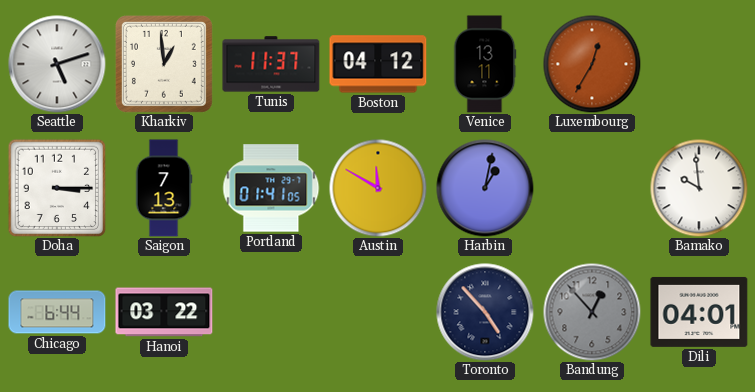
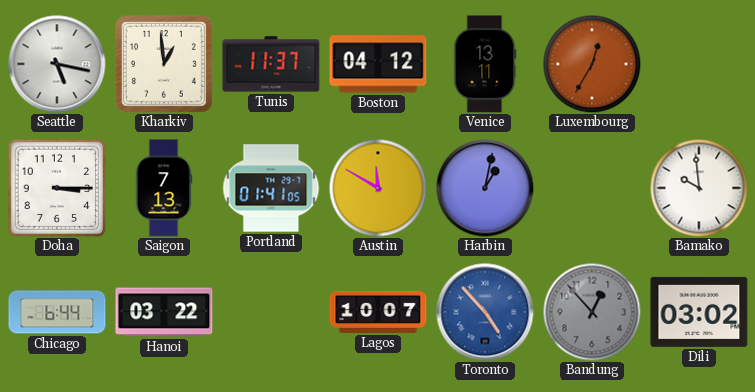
Seattle: 5:12 -> 5:17
Lagos: none -> 10:07
Toronto dial: navy -> blue
Dili: 04:01 -> 03:02
